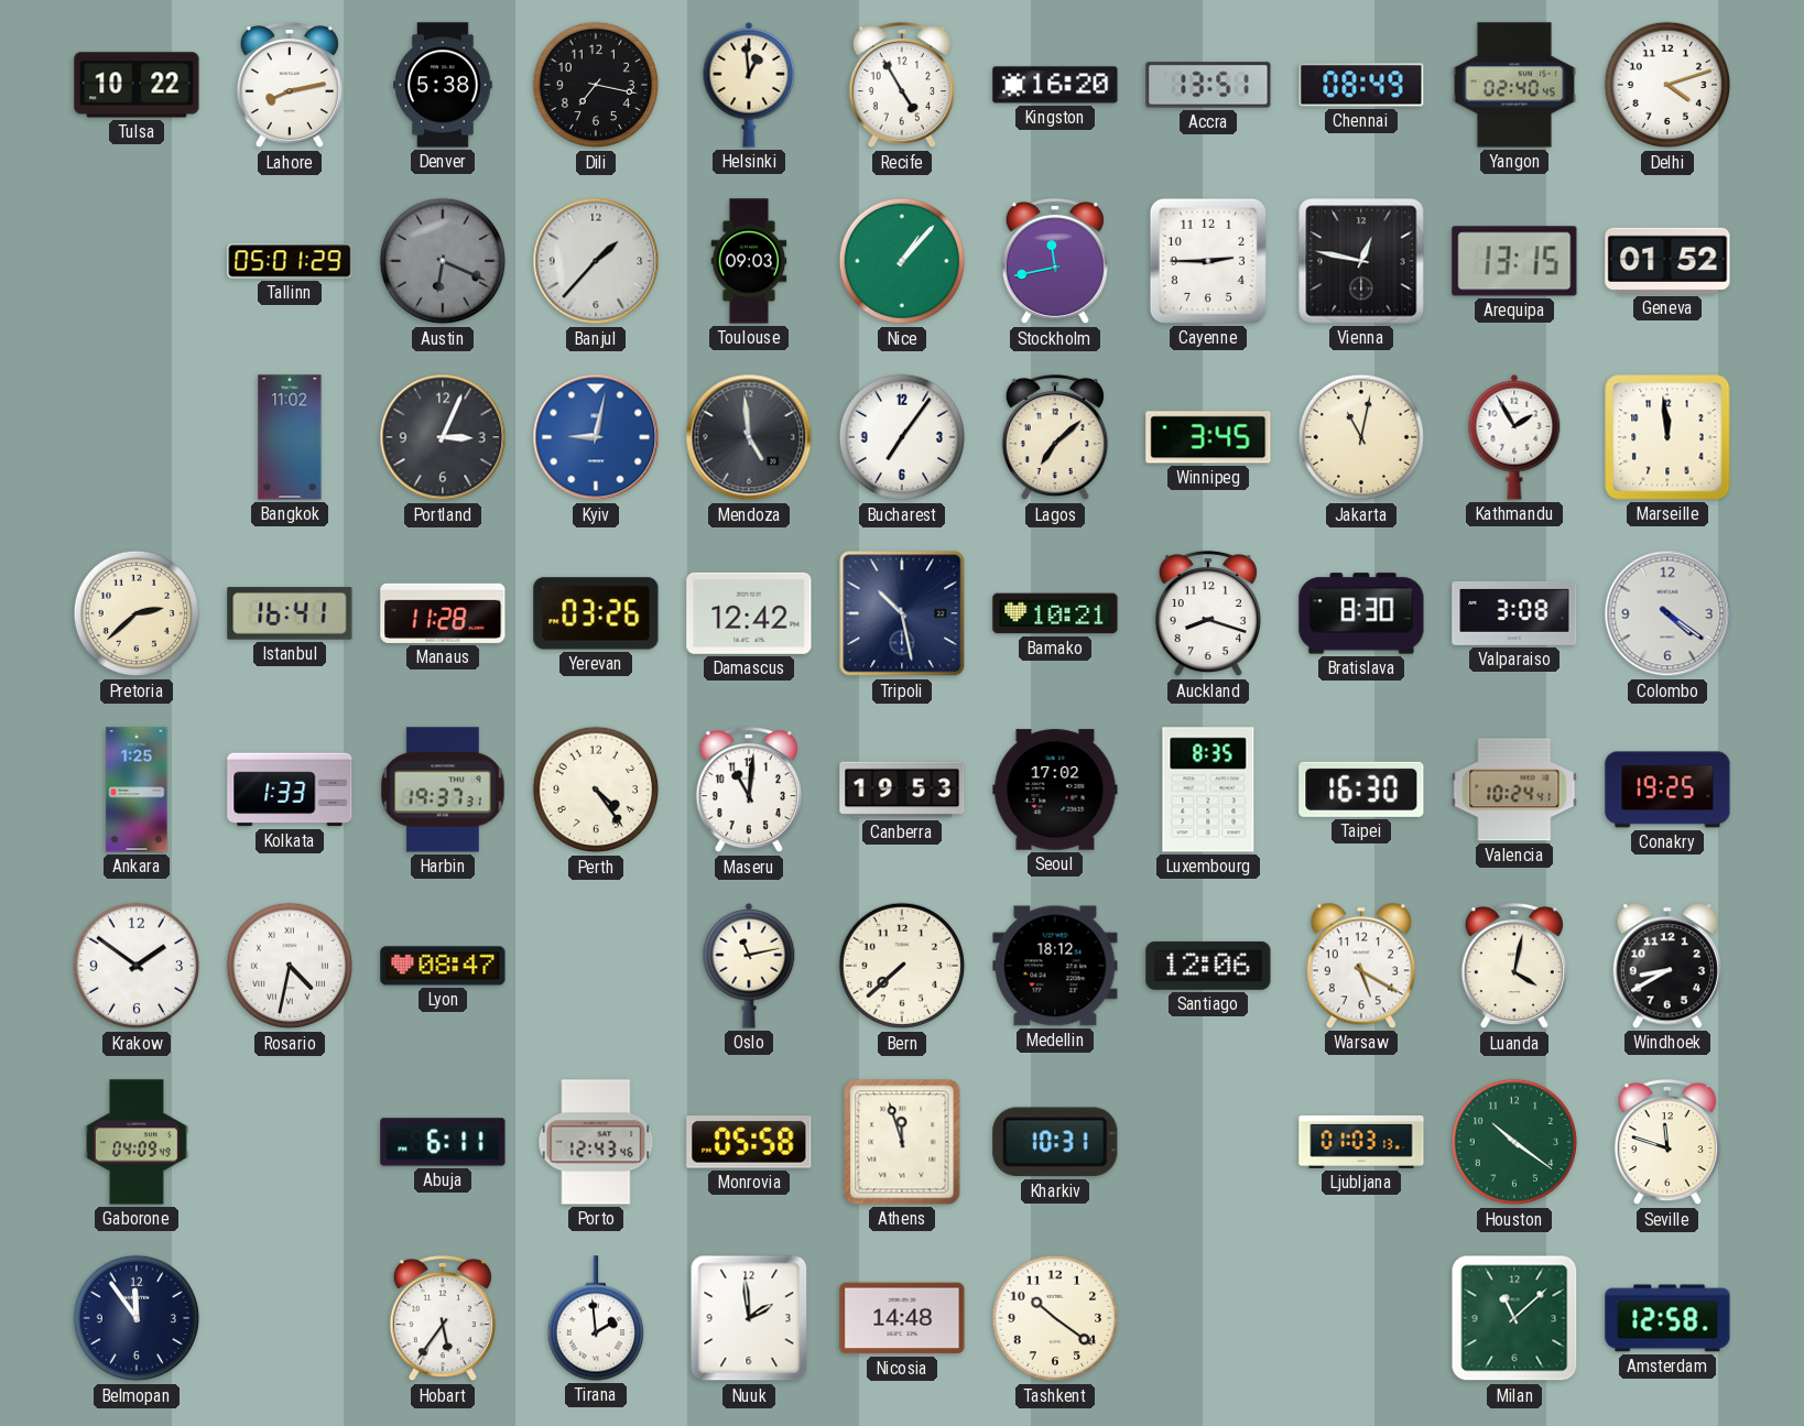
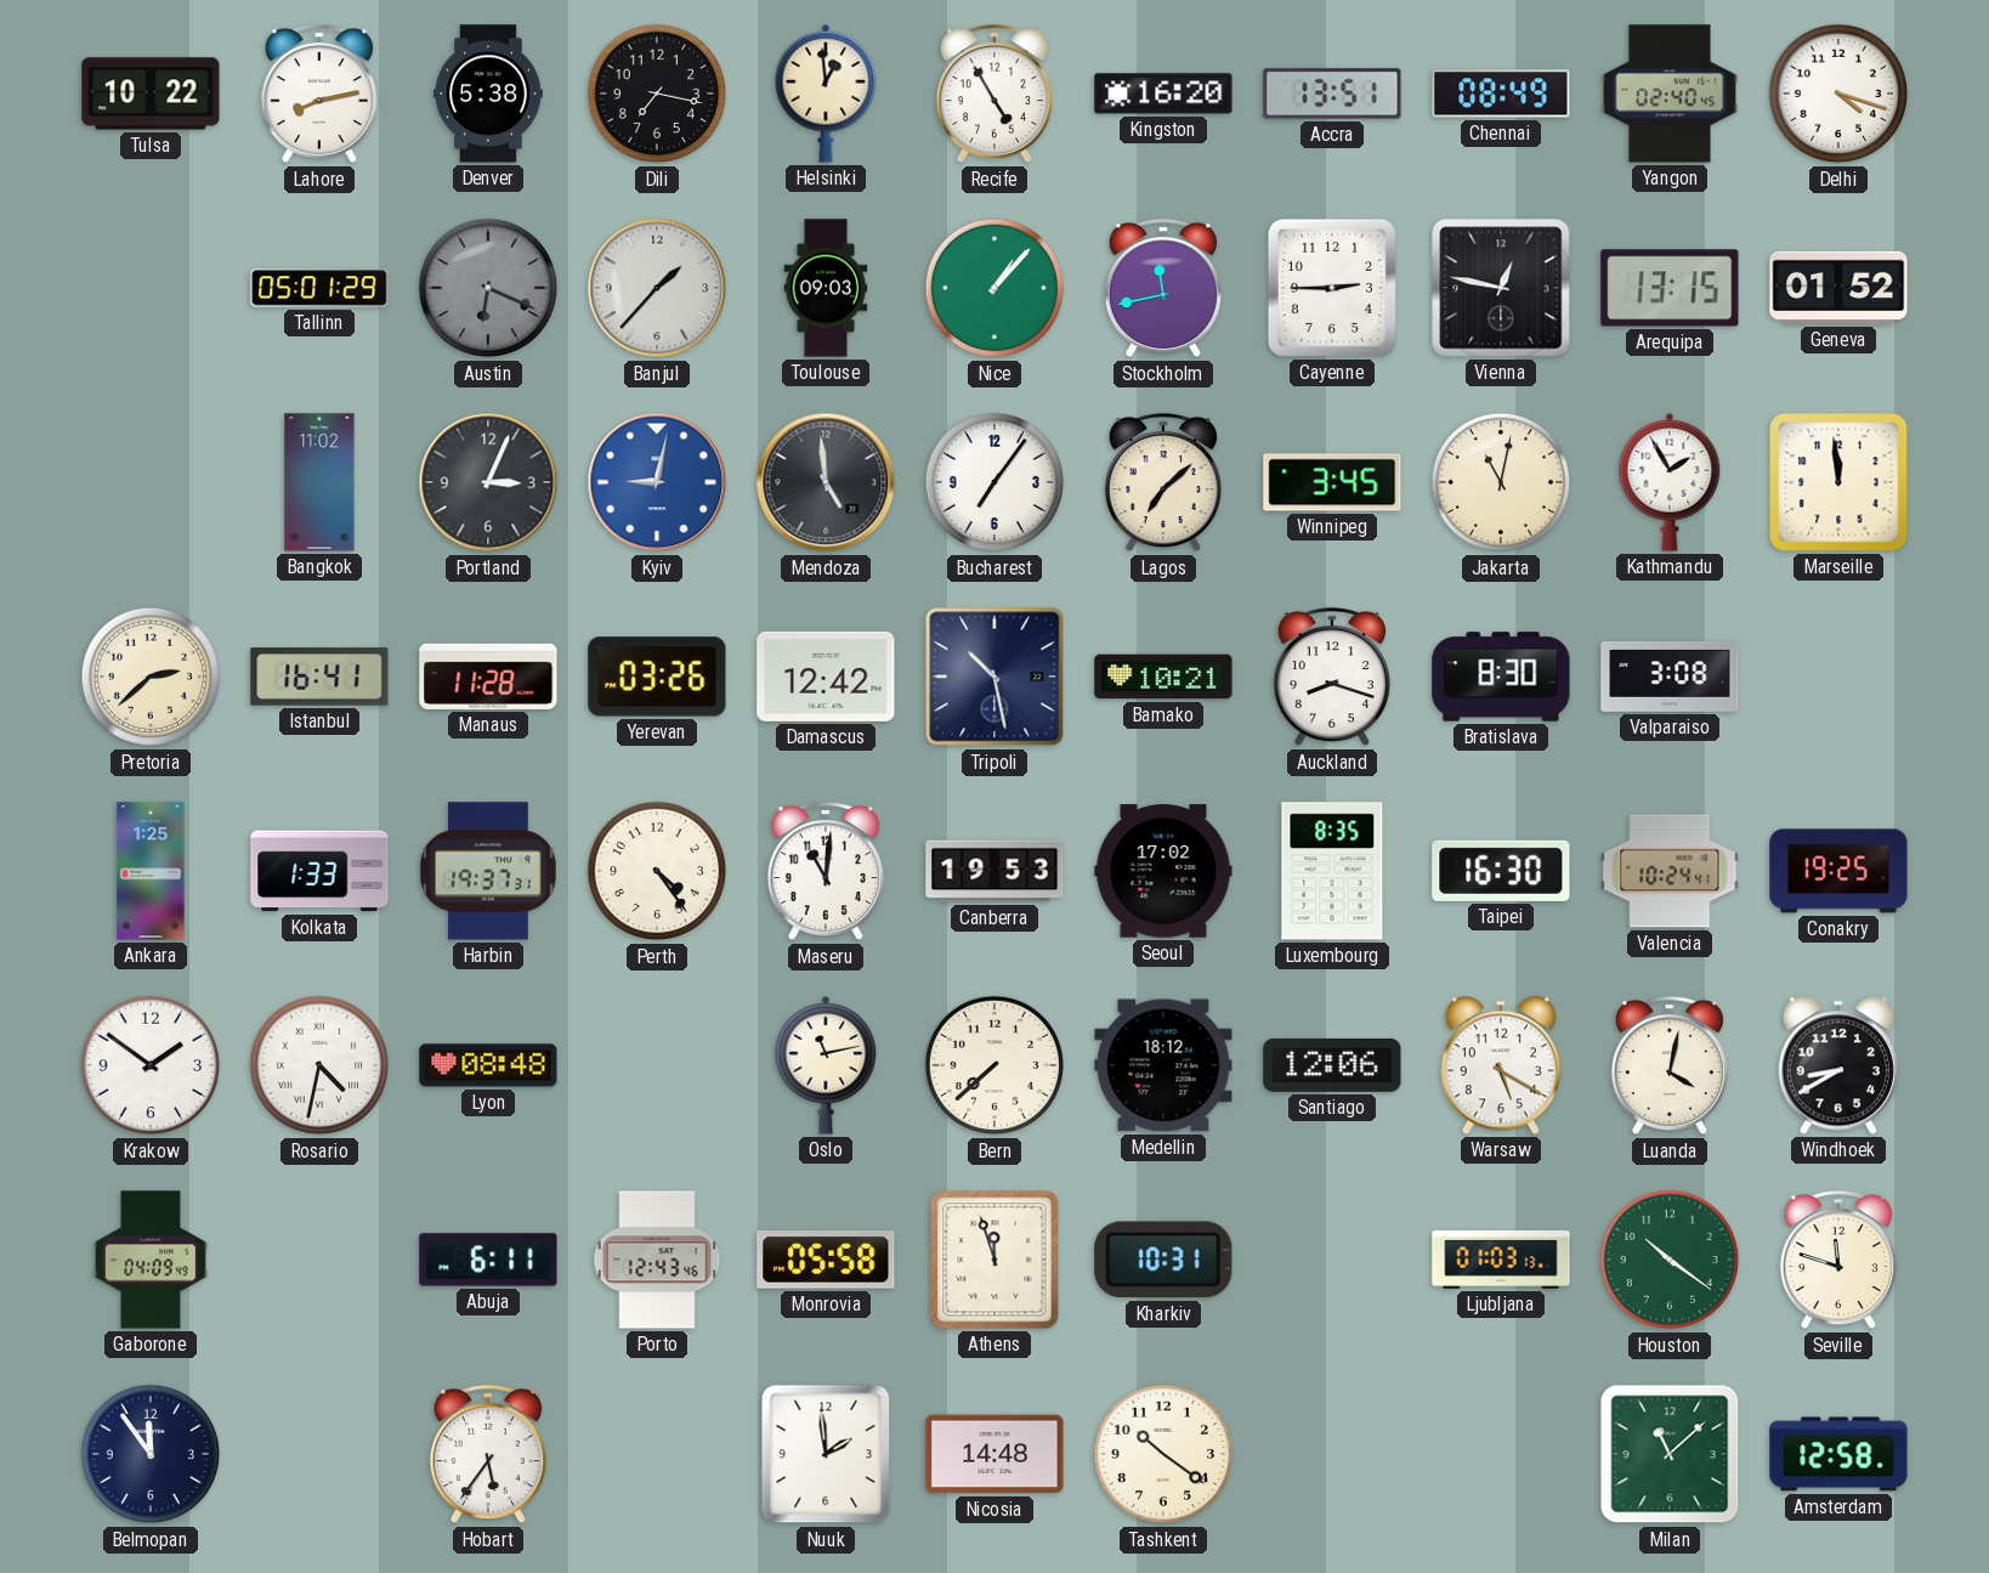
Delhi: 4:12 -> 4:18
Colombo: 4:21 -> none
Lyon: 08:47 -> 08:48
Tirana: 1:59 -> none
